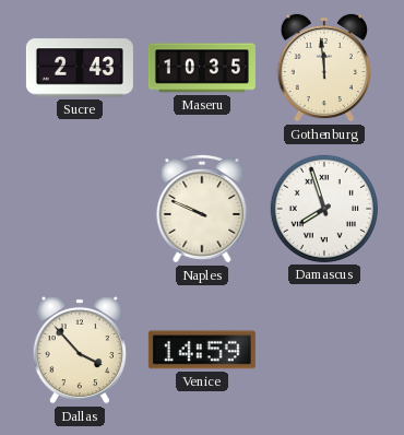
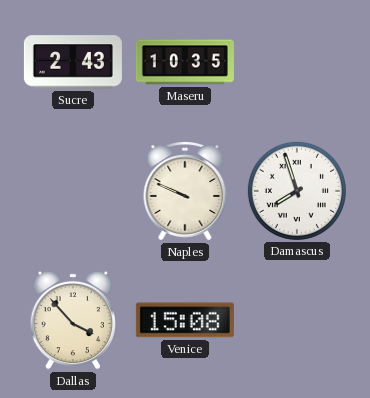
Gothenburg: 11:59 -> none
Venice: 14:59 -> 15:08
